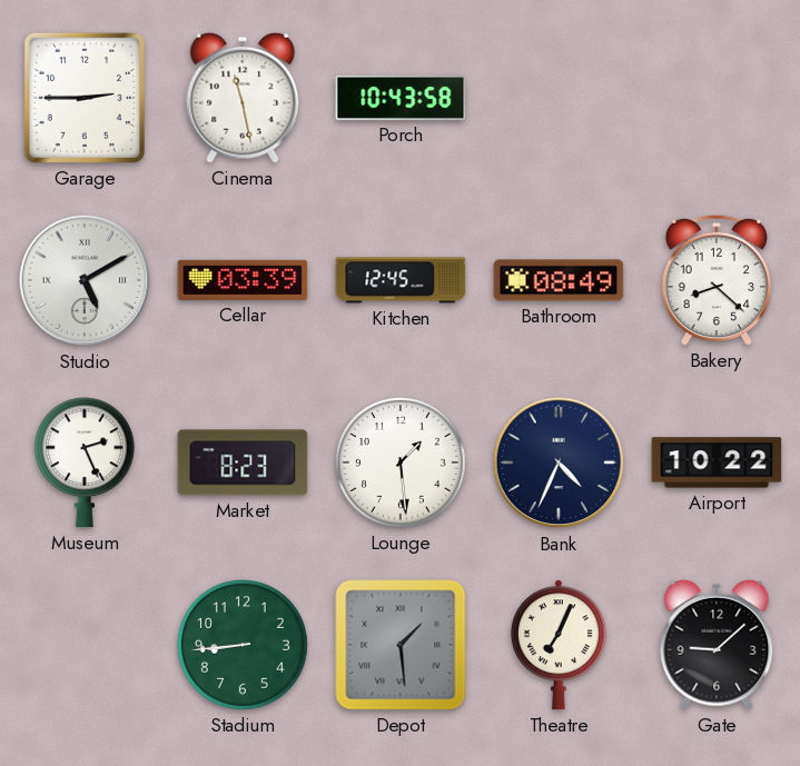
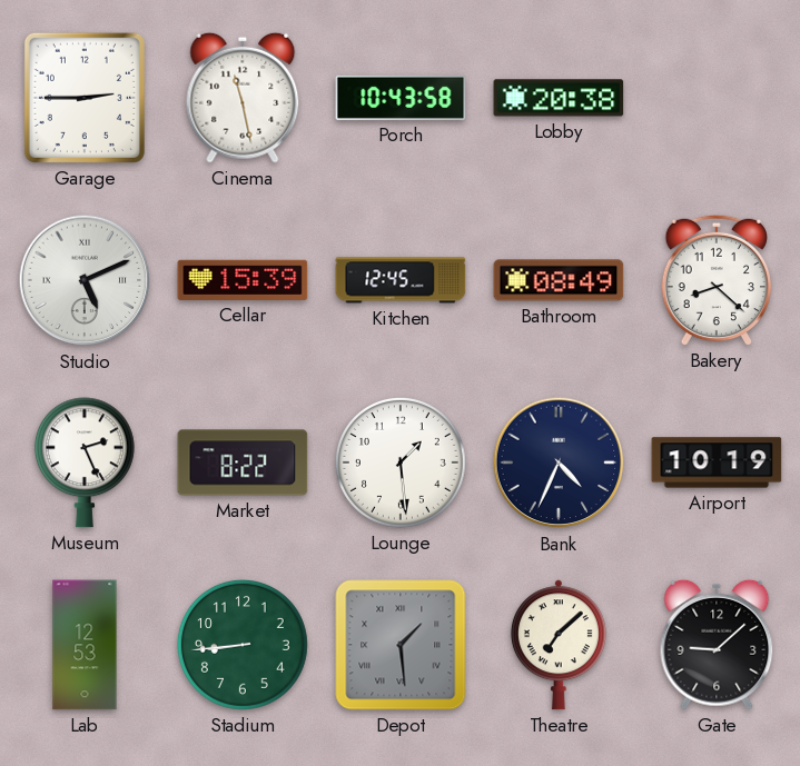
Lobby: none -> 20:38
Studio: 5:10 -> 5:11
Cellar: 03:39 -> 15:39
Market: 8:23 -> 8:22
Airport: 10:22 -> 10:19
Lab: none -> 12:53
Theatre: 7:04 -> 7:08
